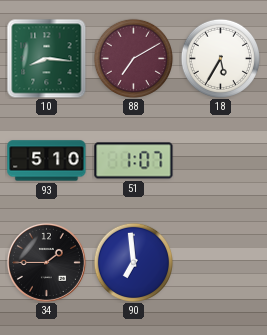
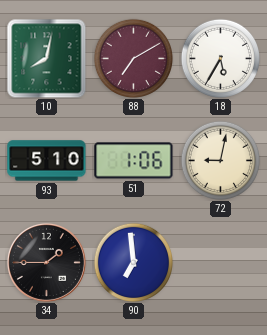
10: 8:16 -> 8:02
51: 1:07 -> 1:06
72: none -> 9:02
